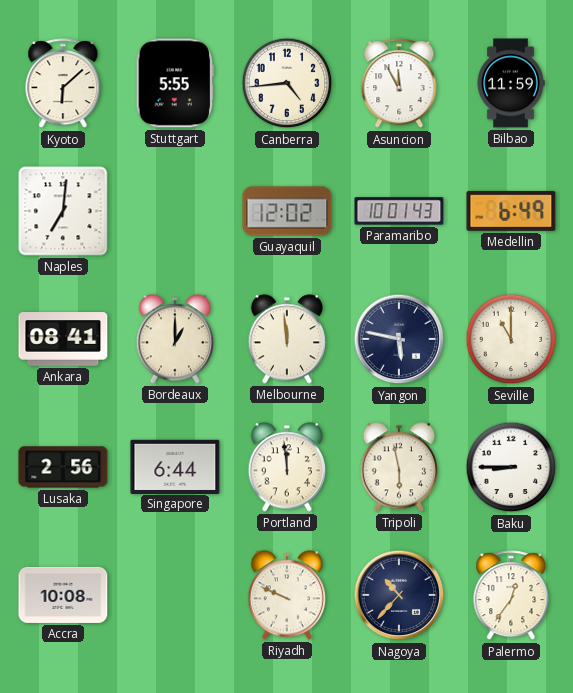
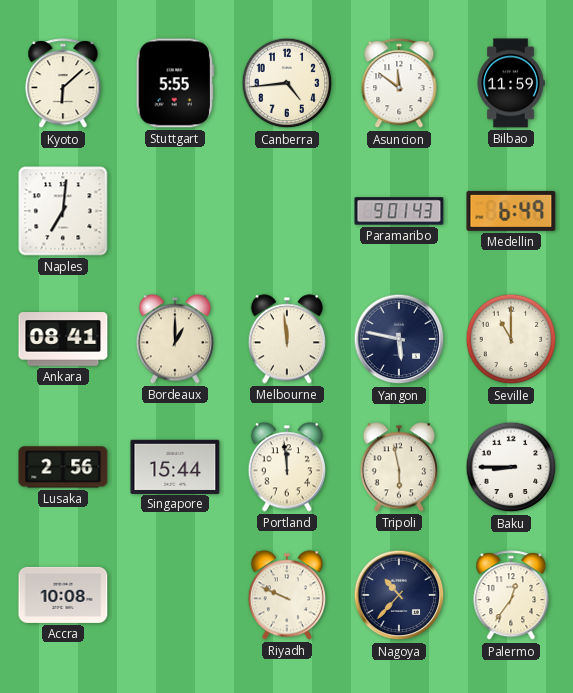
Asuncion: 11:55 -> 11:51
Guayaquil: 12:02 -> none
Paramaribo: 10:01 -> 9:01
Singapore: 6:44 -> 15:44
